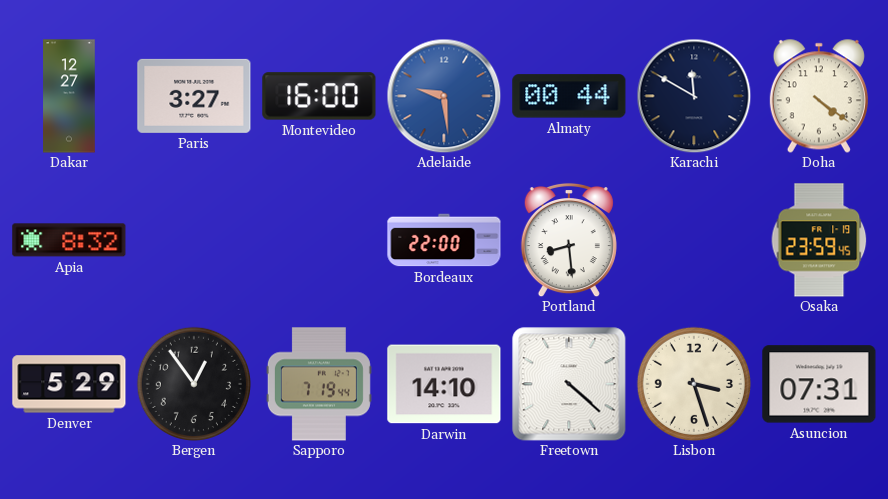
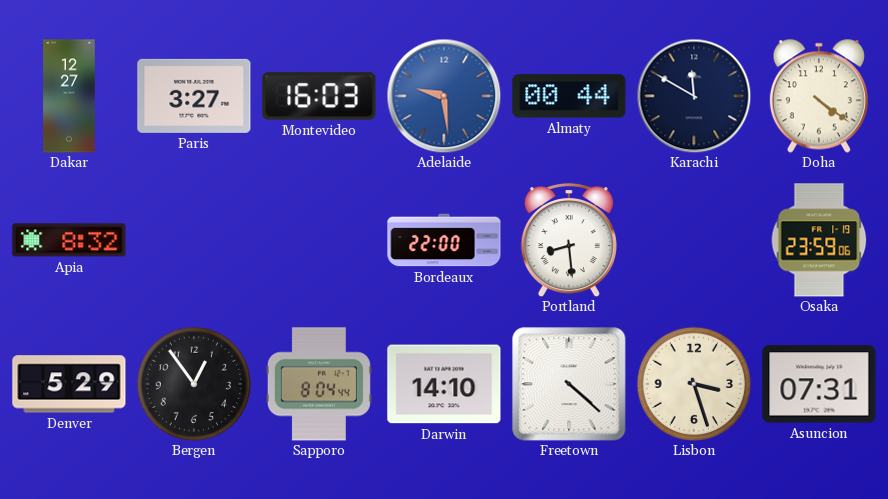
Montevideo: 16:00 -> 16:03
Osaka: 23:59:45 -> 23:59:06
Sapporo: 7:19 -> 8:04
